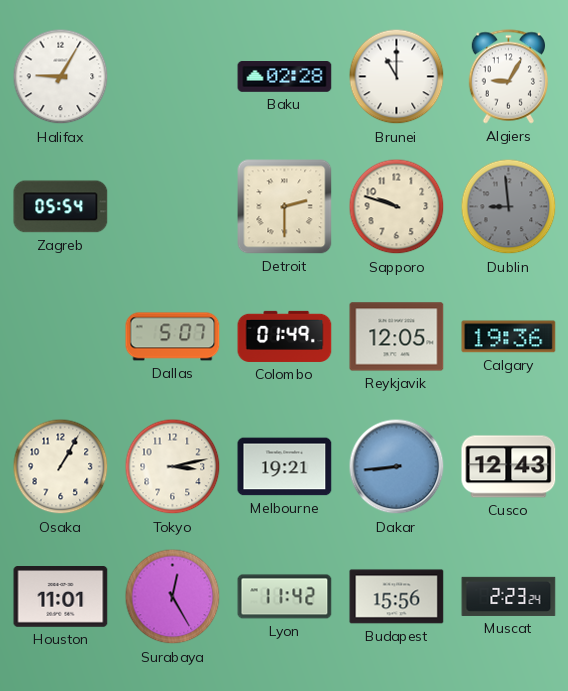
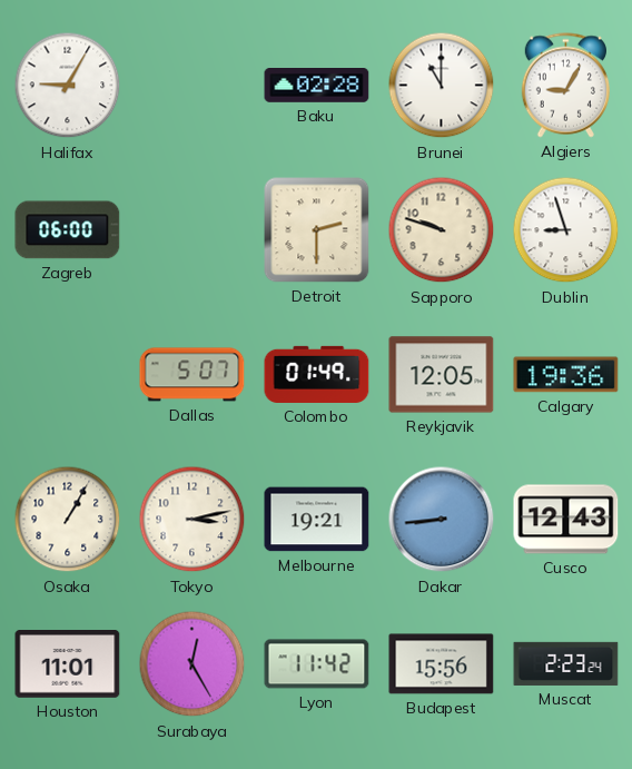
Zagreb: 05:54 -> 06:00
Dublin: 8:59 -> 8:57
Dublin dial: grey -> white
